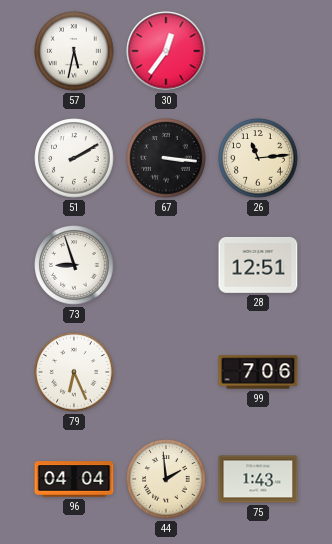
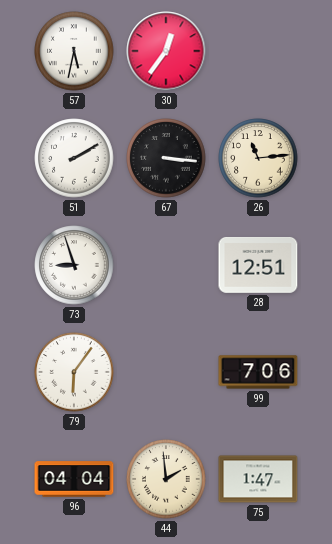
79: 6:26 -> 6:06
75: 1:43 -> 1:47
